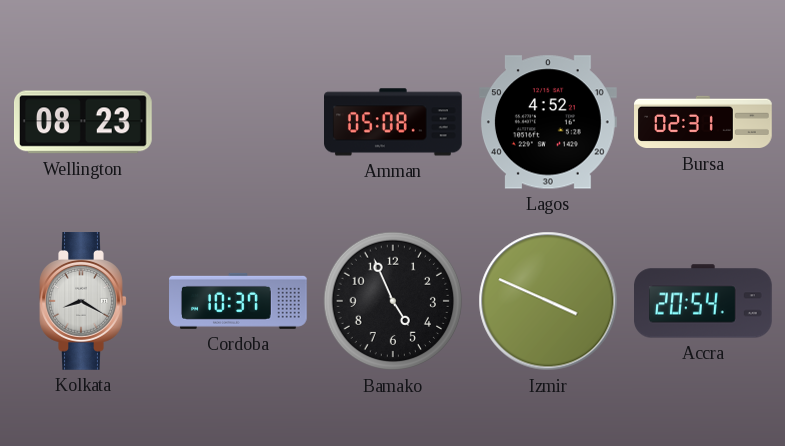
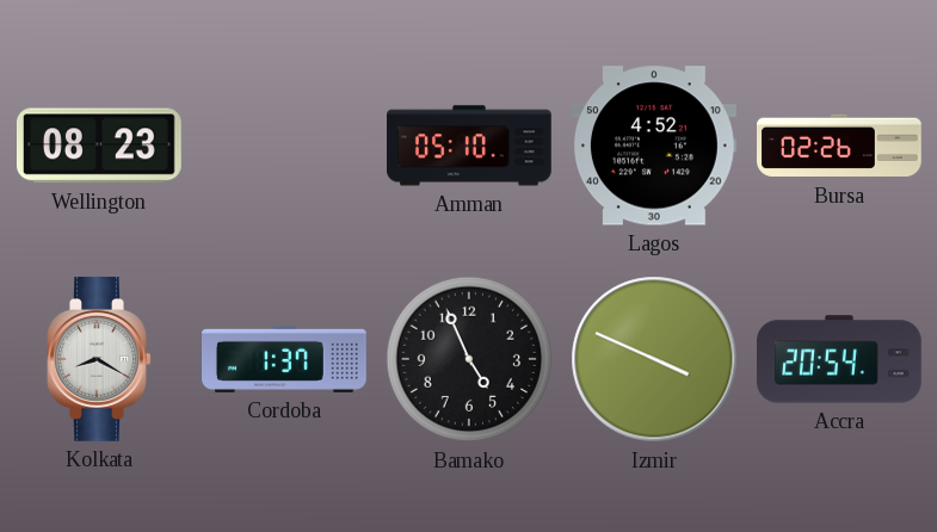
Amman: 05:08 -> 05:10
Bursa: 02:31 -> 02:26
Cordoba: 10:37 -> 1:37
